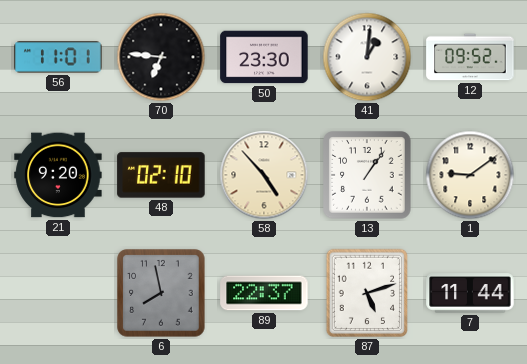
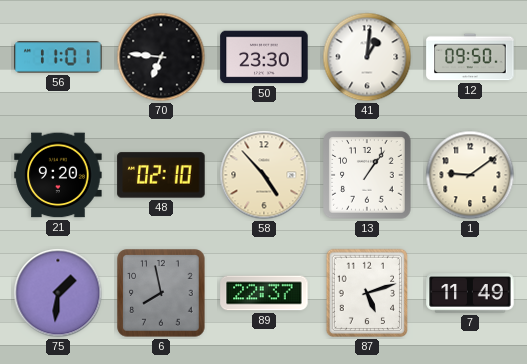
12: 09:52 -> 09:50
75: none -> 1:31
7: 11:44 -> 11:49
